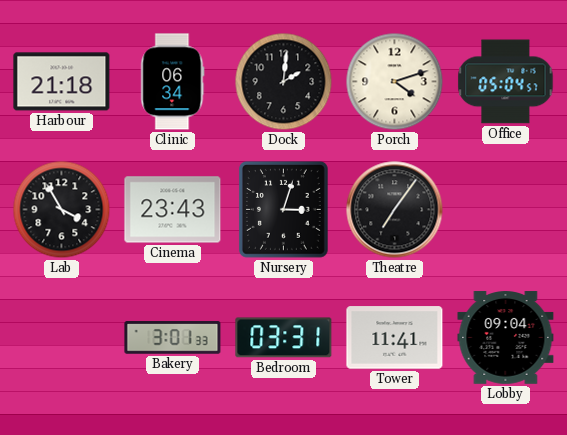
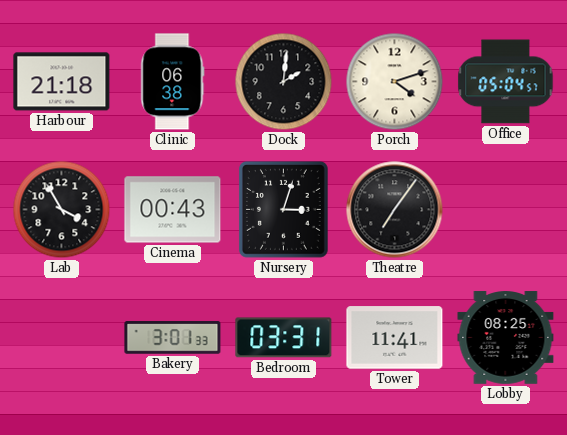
Clinic: 06:34 -> 06:38
Cinema: 23:43 -> 00:43
Lobby: 09:04 -> 08:25
